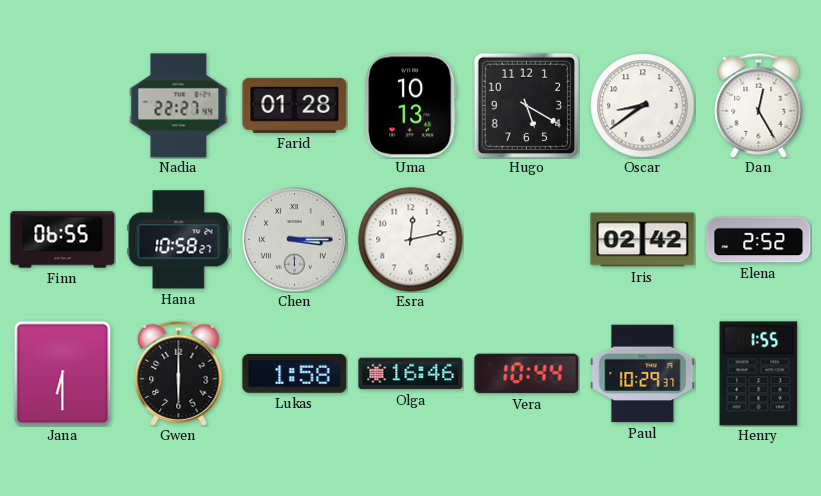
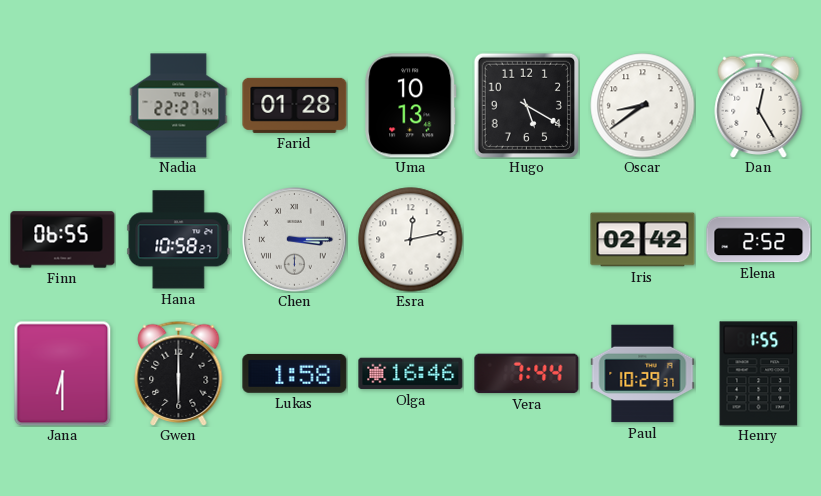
Vera: 10:44 -> 7:44
